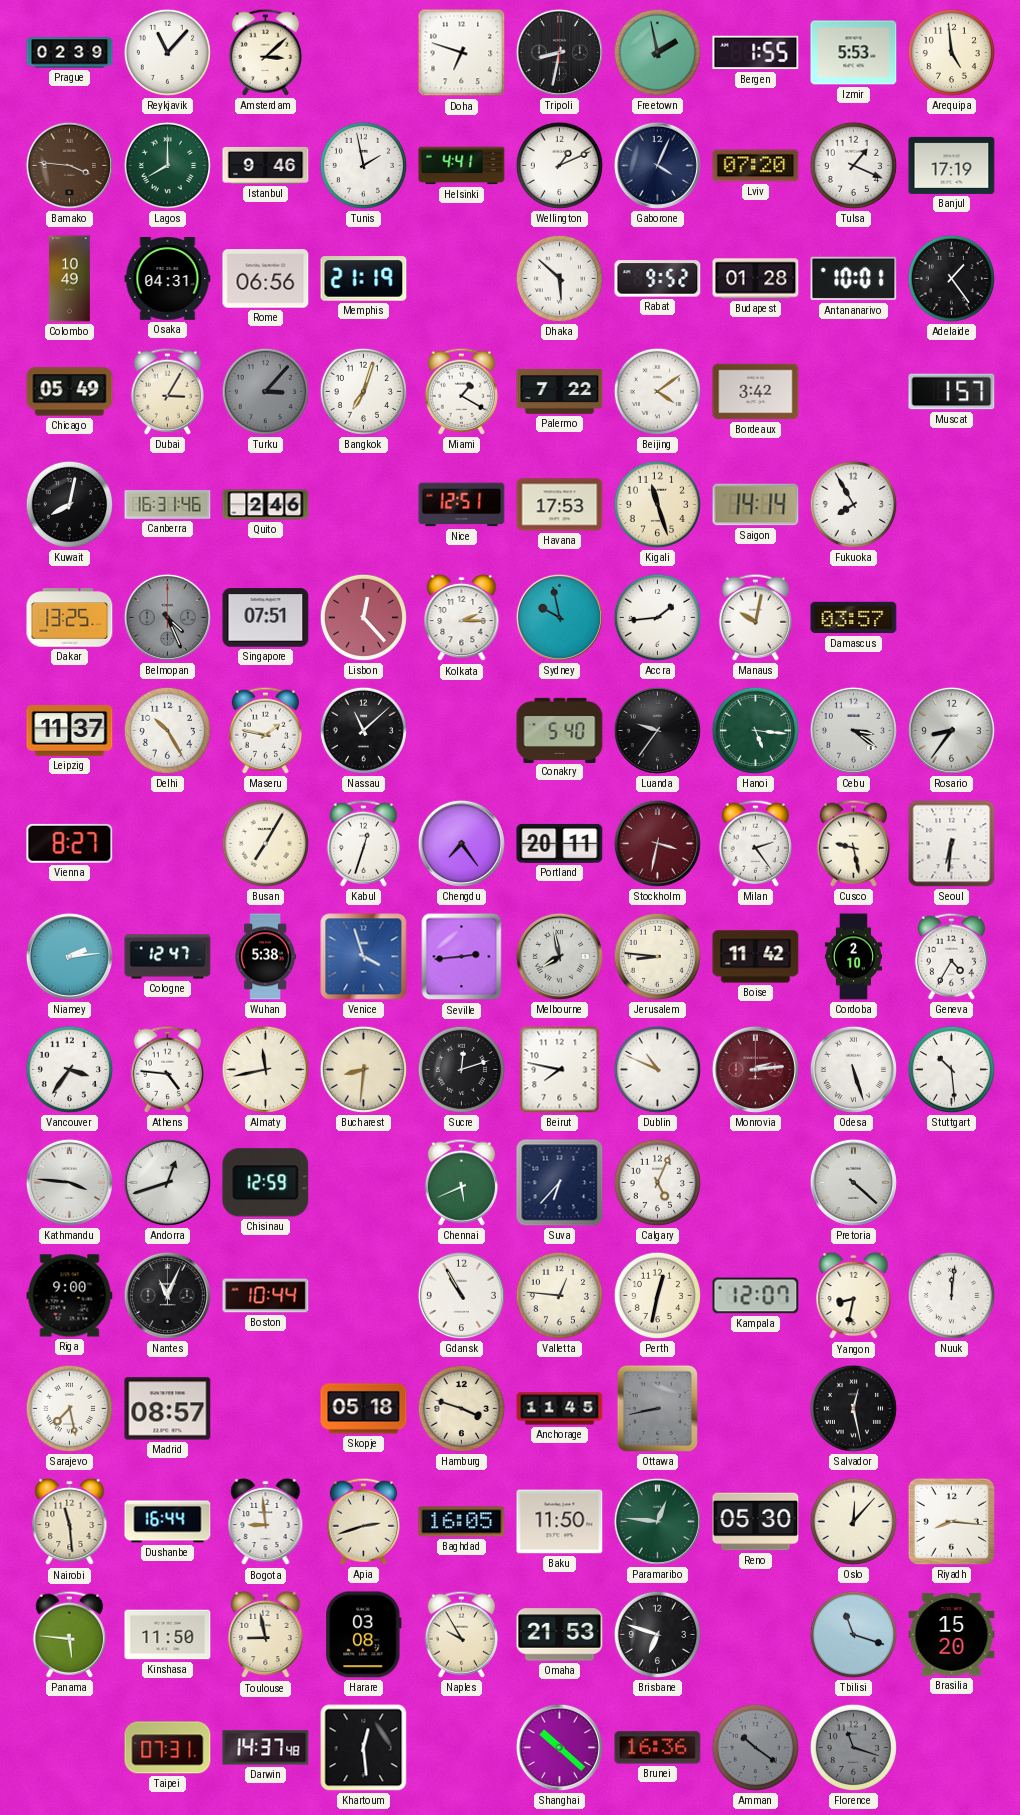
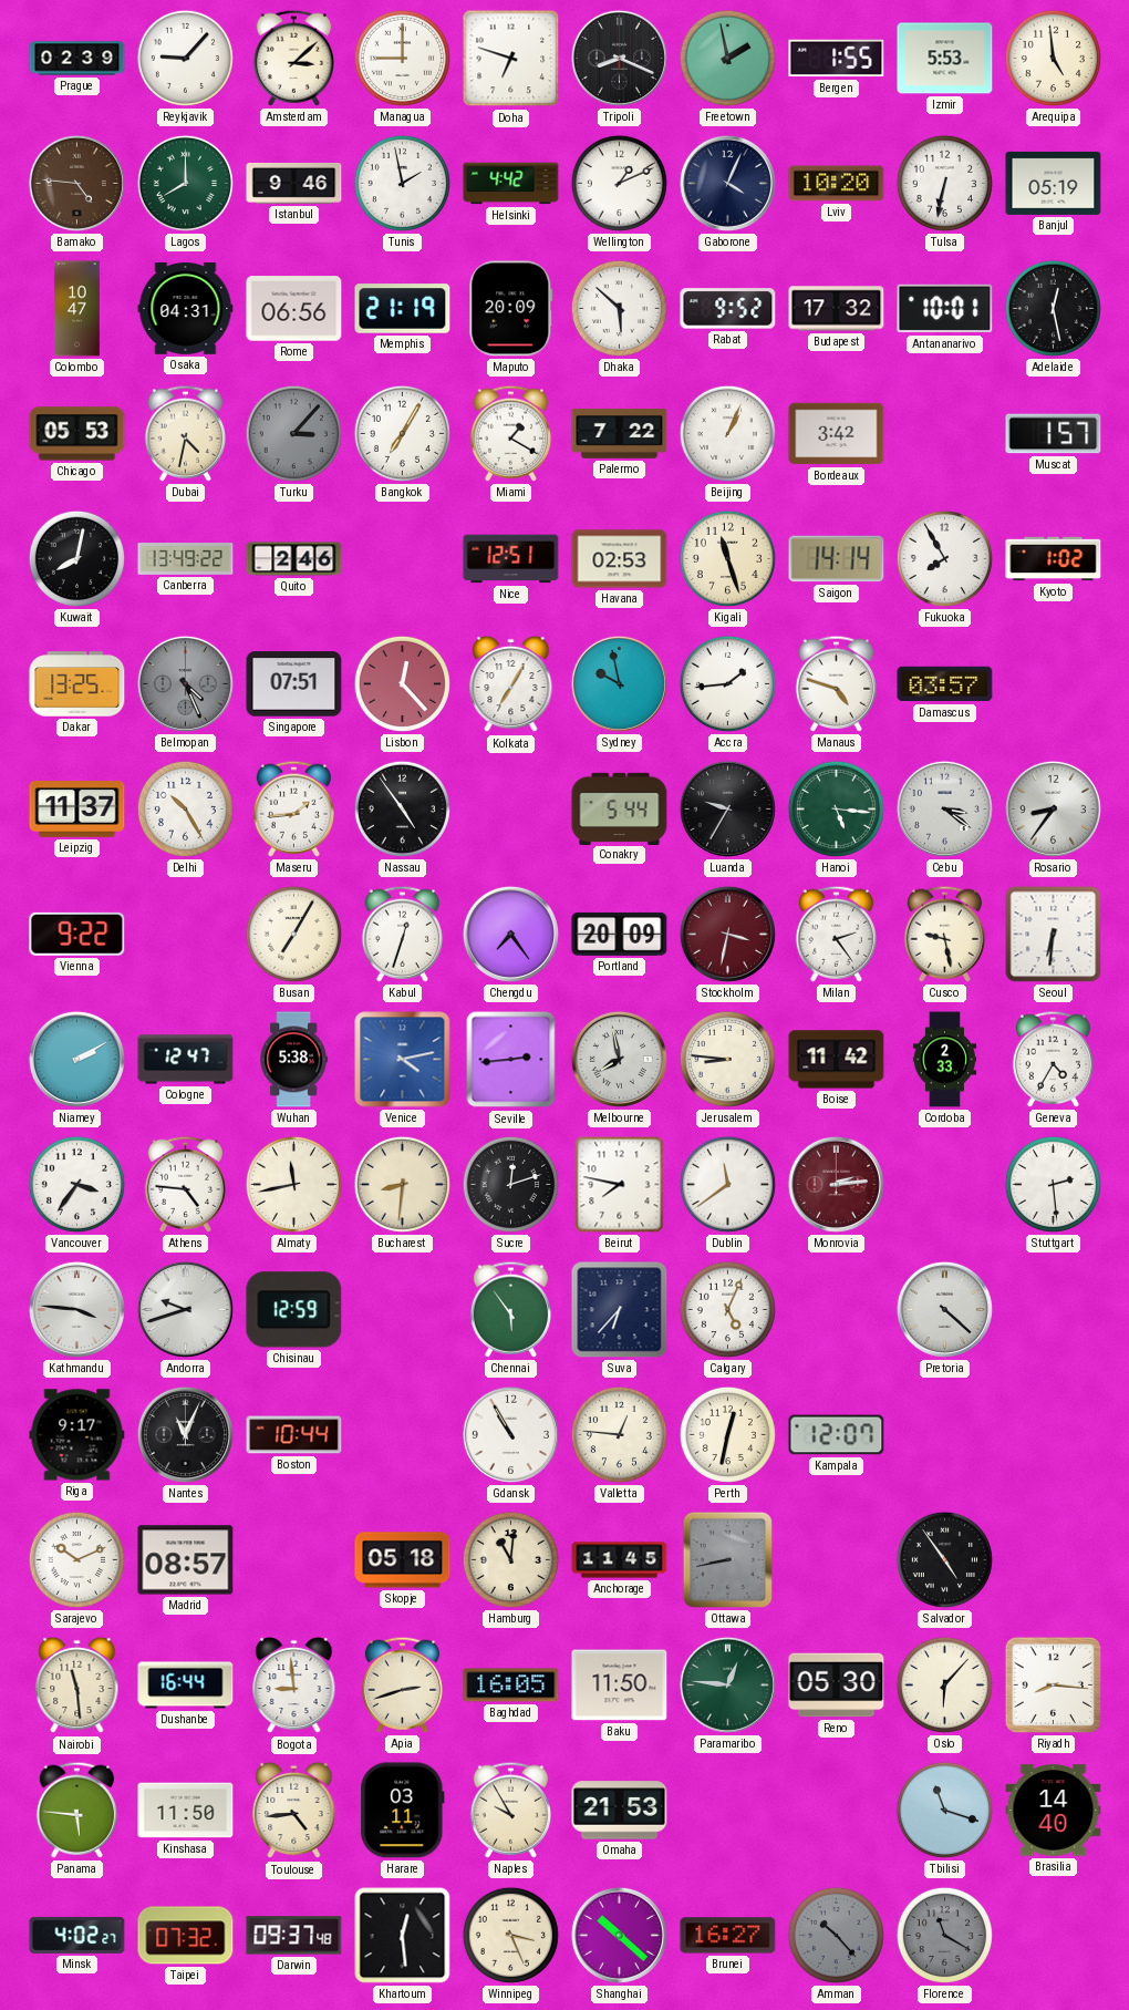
Reykjavik: 11:07 -> 9:07
Managua: none -> 9:00
Tripoli: 8:32 -> 8:19
Bamako: 3:46 -> 4:46
Helsinki: 4:41 -> 4:42
Lviv: 07:20 -> 10:20
Tulsa: 1:19 -> 6:32
Banjul: 17:19 -> 05:19
Colombo: 10:49 -> 10:47
Maputo: none -> 20:09
Budapest: 01:28 -> 17:32
Adelaide: 1:24 -> 12:28
Chicago: 05:49 -> 05:53
Dubai: 3:05 -> 4:32
Bangkok: 7:03 -> 7:05
Beijing: 4:09 -> 1:04
Canberra: 16:31 -> 13:49
Havana: 17:53 -> 02:53
Kyoto: none -> 1:02
Kolkata: 2:15 -> 7:05
Manaus: 10:02 -> 4:48
Maseru: 1:47 -> 1:44
Nassau: 11:08 -> 4:54
Conakry: 5:40 -> 5:44
Luanda: 9:36 -> 9:35
Vienna: 8:27 -> 9:22
Portland: 20:11 -> 20:09
Niamey: 2:14 -> 2:10
Venice: 3:57 -> 4:13
Cordoba: 2:10 -> 2:33
Dublin: 10:49 -> 11:39
Odesa: 5:27 -> none
Stuttgart: 10:29 -> 2:29
Andorra: 12:42 -> 9:42
Chennai: 5:41 -> 5:54
Riga: 9:00 -> 9:17
Yangon: 8:32 -> none
Nuuk: 12:01 -> none
Sarajevo: 7:28 -> 10:11
Hamburg: 3:48 -> 11:01
Salvador: 12:28 -> 4:54
Oslo: 12:07 -> 6:07
Toulouse: 8:58 -> 4:44
Harare: 03:08 -> 03:11
Brisbane: 6:48 -> none
Brasilia: 15:20 -> 14:40
Minsk: none -> 4:02
Taipei: 07:31 -> 07:32
Darwin: 14:37 -> 09:37
Winnipeg: none -> 3:26
Brunei: 16:36 -> 16:27
Amman: 10:21 -> 10:23
Florence: 11:18 -> 11:20
